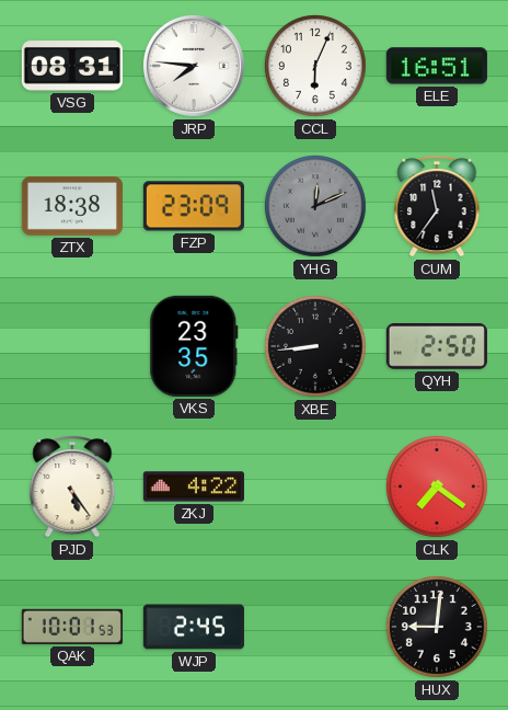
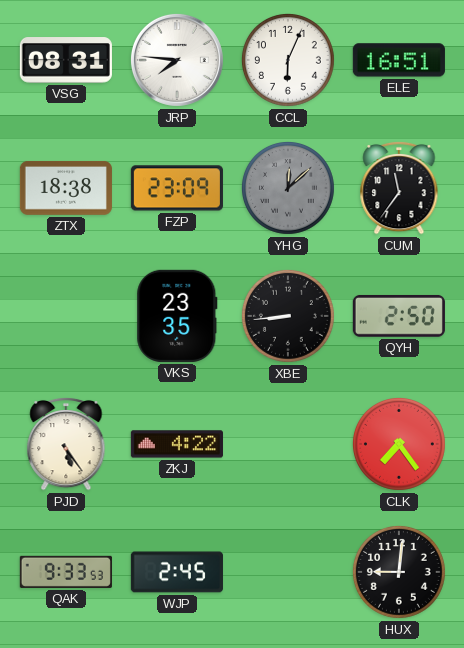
YHG: 12:11 -> 12:08
CLK: 7:21 -> 7:24
QAK: 10:01 -> 9:33
